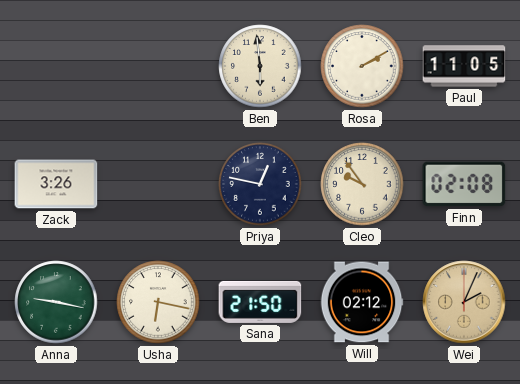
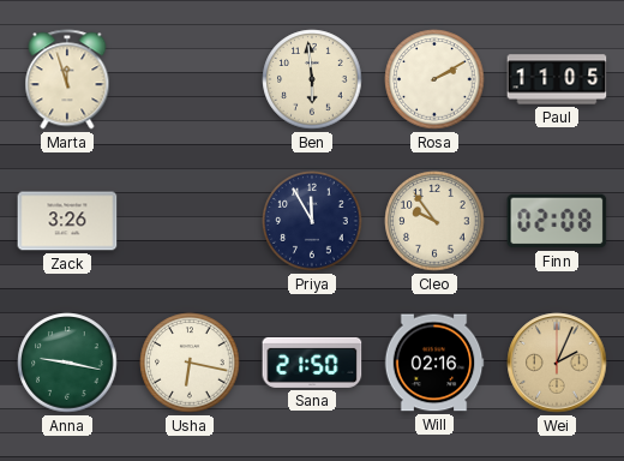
Marta: none -> 11:57
Priya: 12:47 -> 11:55
Will: 02:12 -> 02:16
